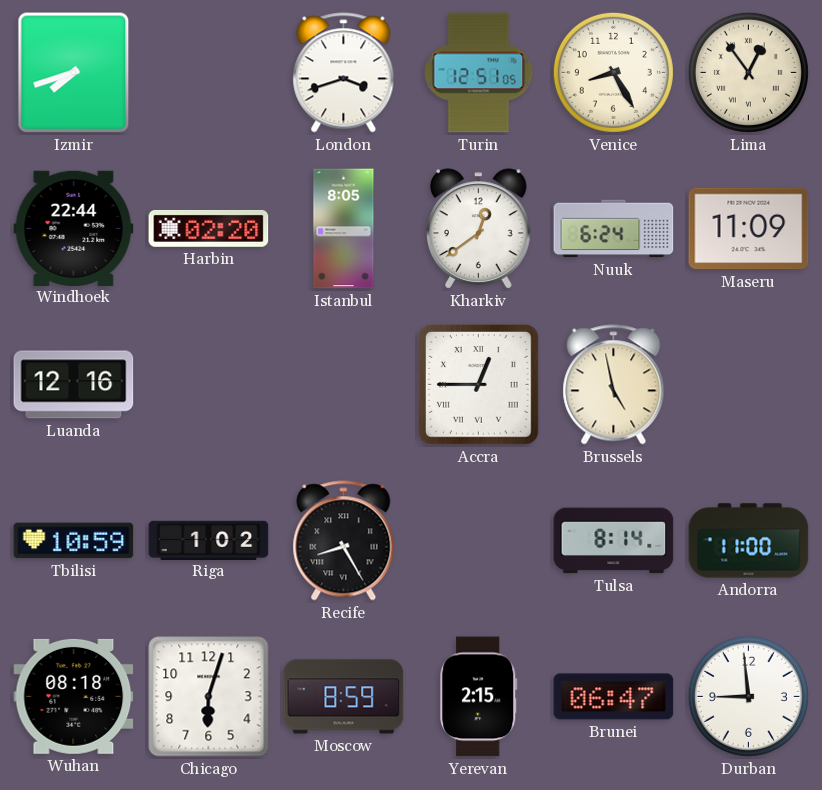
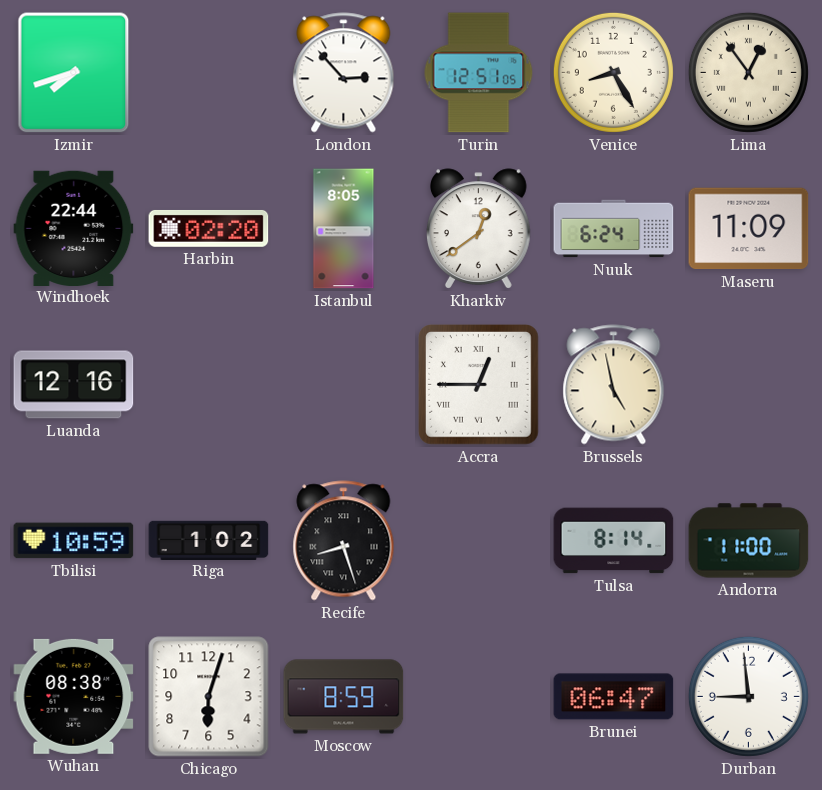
London: 3:42 -> 2:53
Recife: 8:25 -> 8:27
Wuhan: 08:18 -> 08:38
Yerevan: 2:15 -> none
